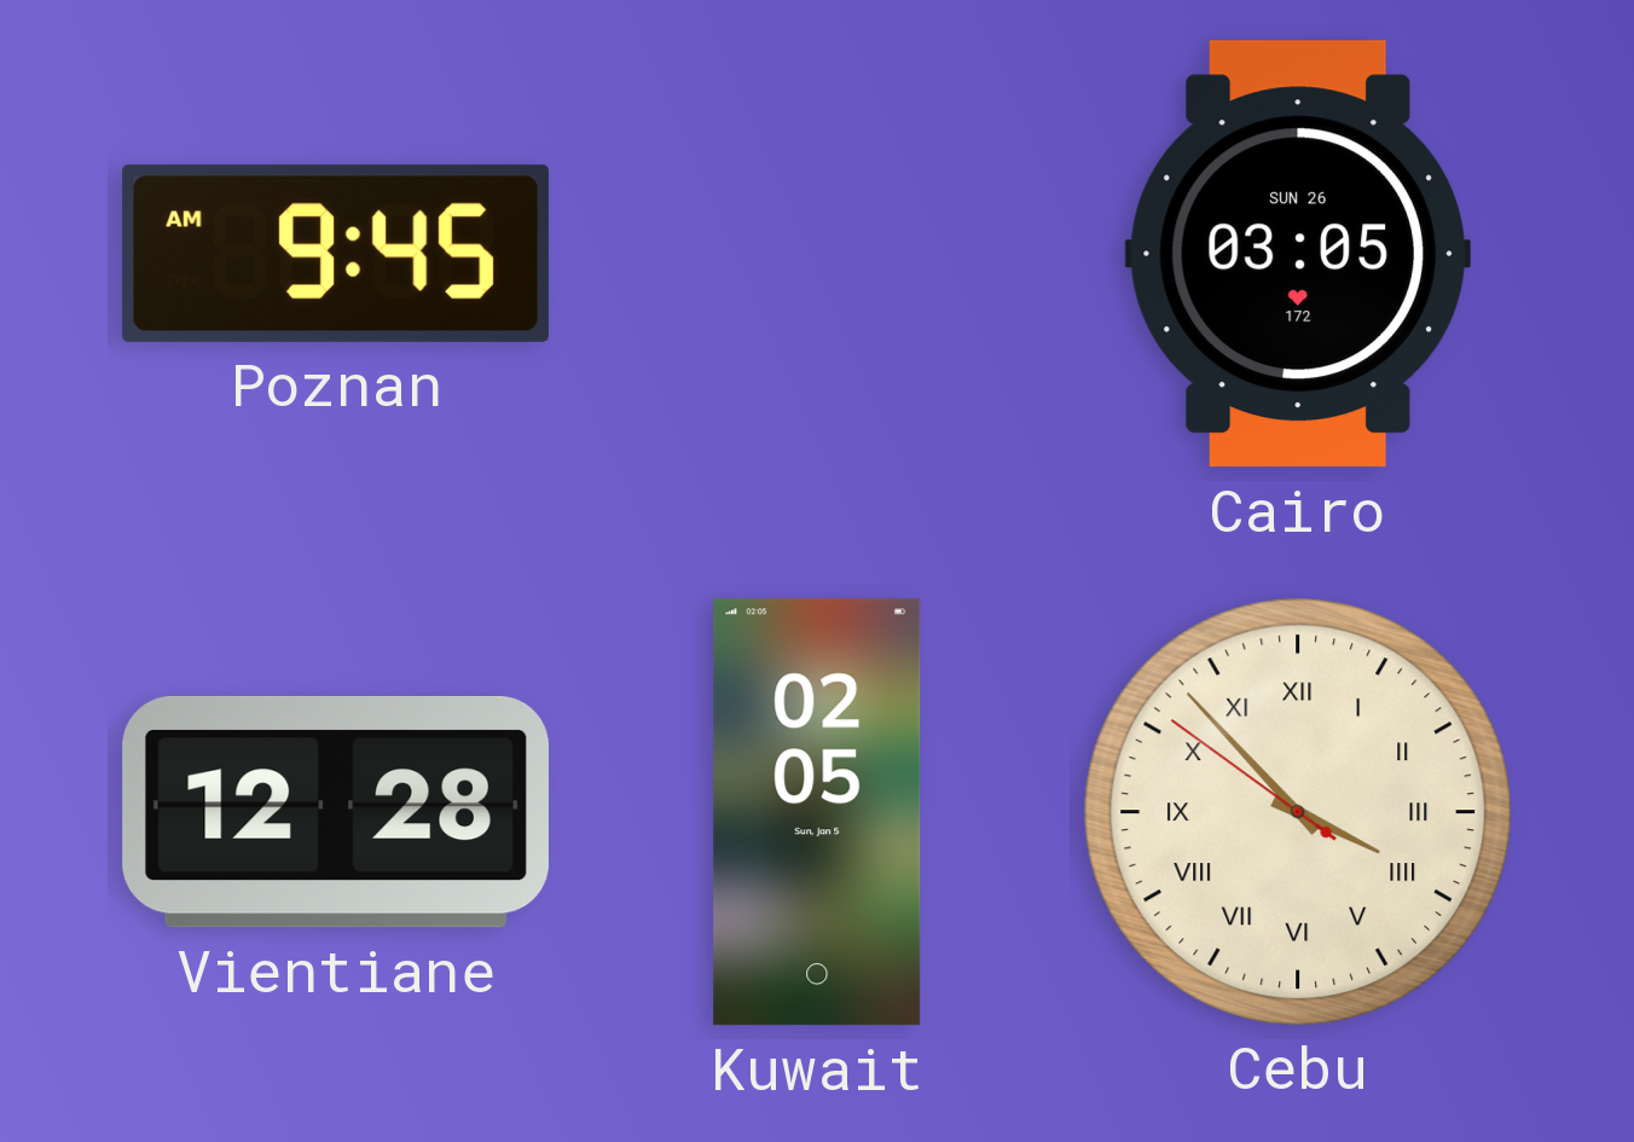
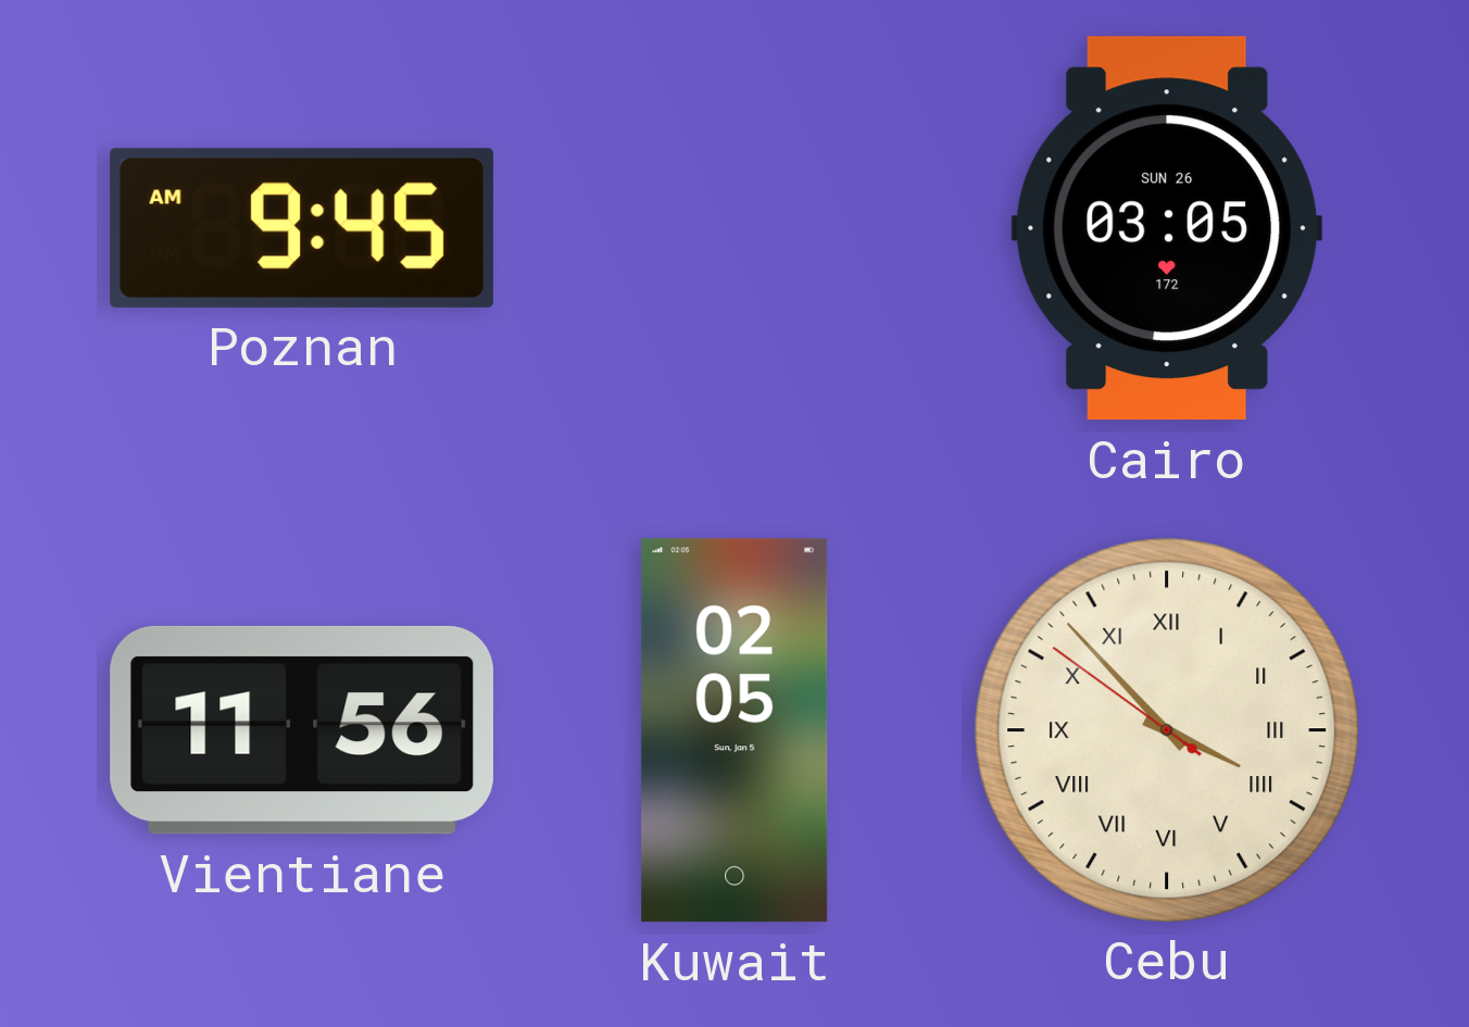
Vientiane: 12:28 -> 11:56
